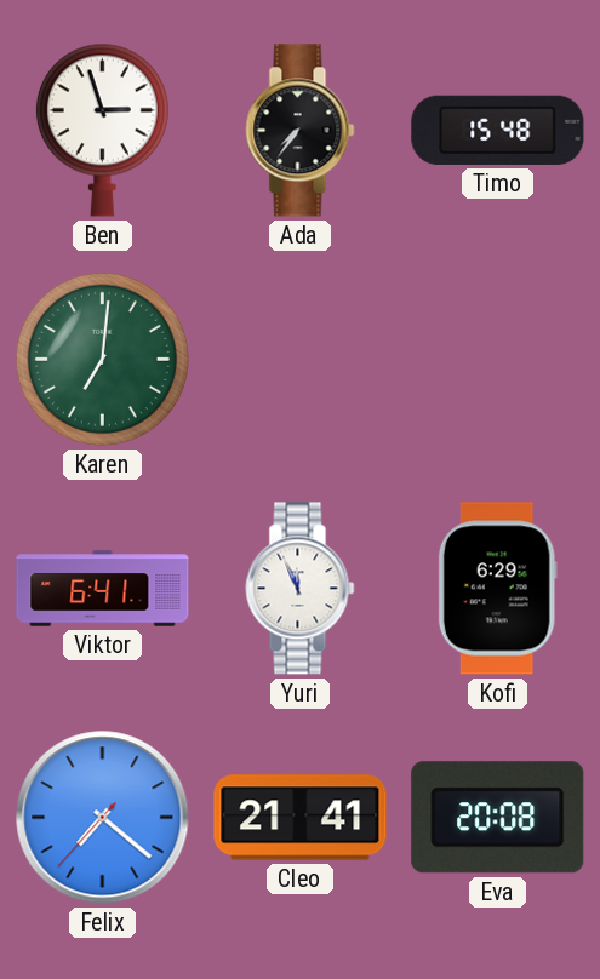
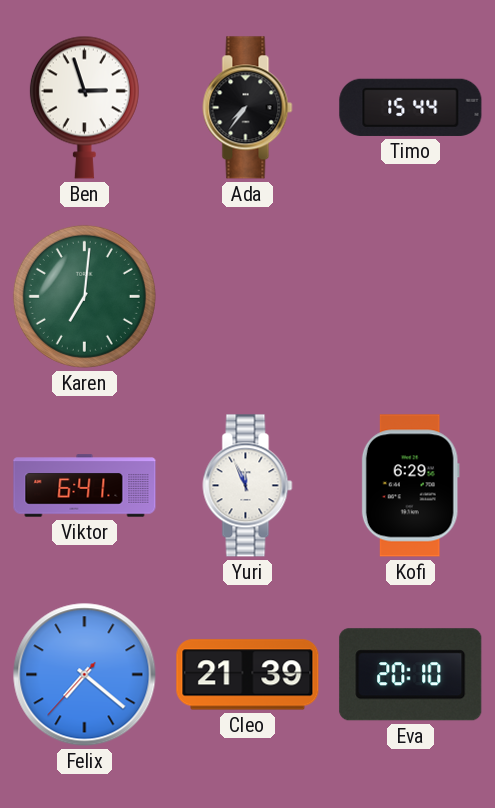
Timo: 15:48 -> 15:44
Cleo: 21:41 -> 21:39
Eva: 20:08 -> 20:10
